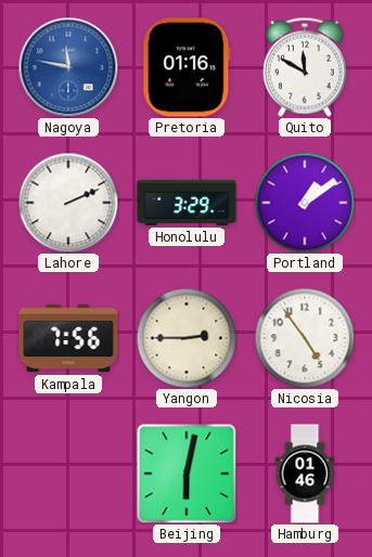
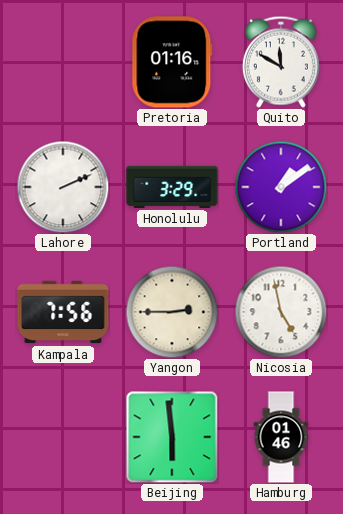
Nagoya: 11:47 -> none
Nicosia: 4:54 -> 4:58
Beijing: 6:02 -> 5:59
